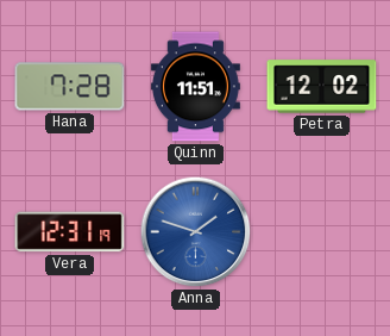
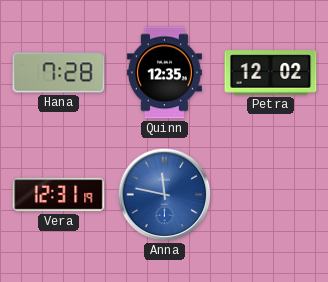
Quinn: 11:51 -> 12:35
Anna: 1:48 -> 11:47
